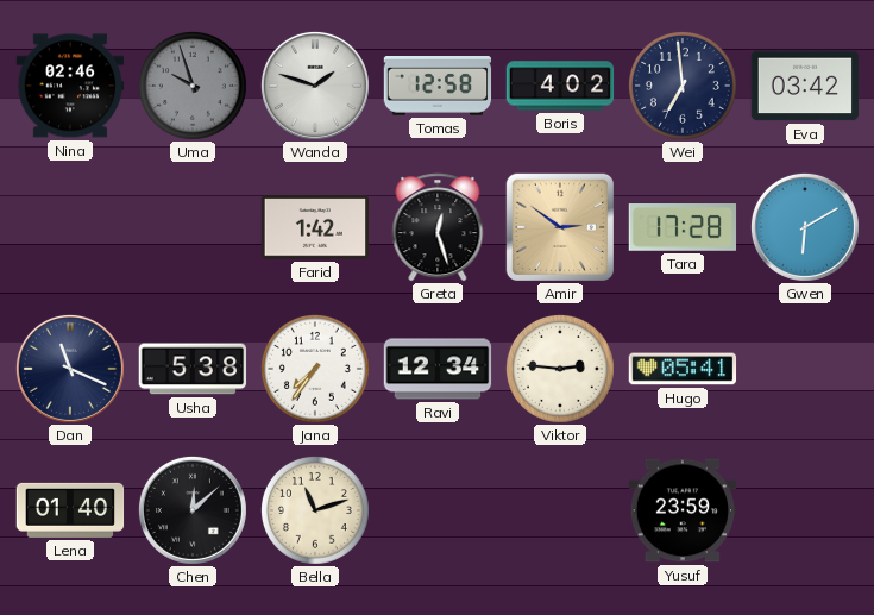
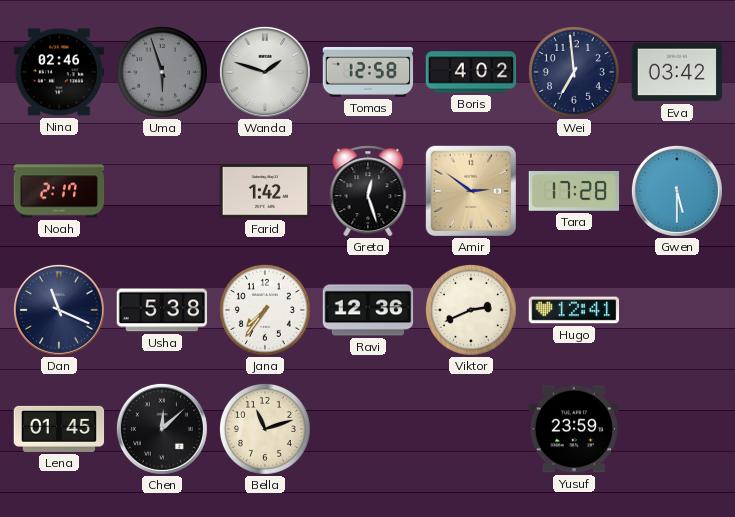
Uma: 9:57 -> 5:57
Noah: none -> 2:17
Gwen: 6:10 -> 5:30
Ravi: 12:34 -> 12:36
Viktor: 2:46 -> 2:41
Hugo: 05:41 -> 12:41
Lena: 01:40 -> 01:45
